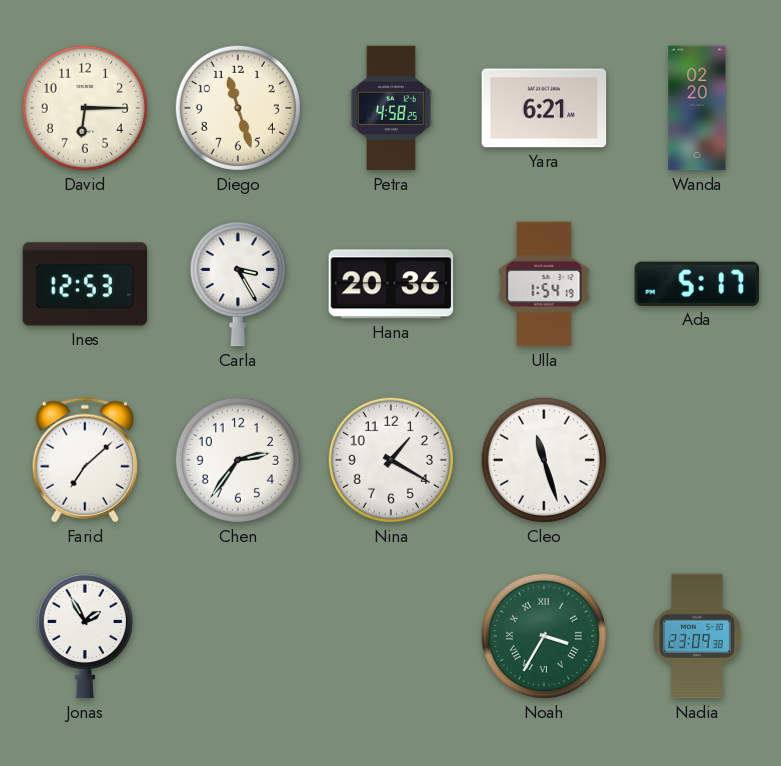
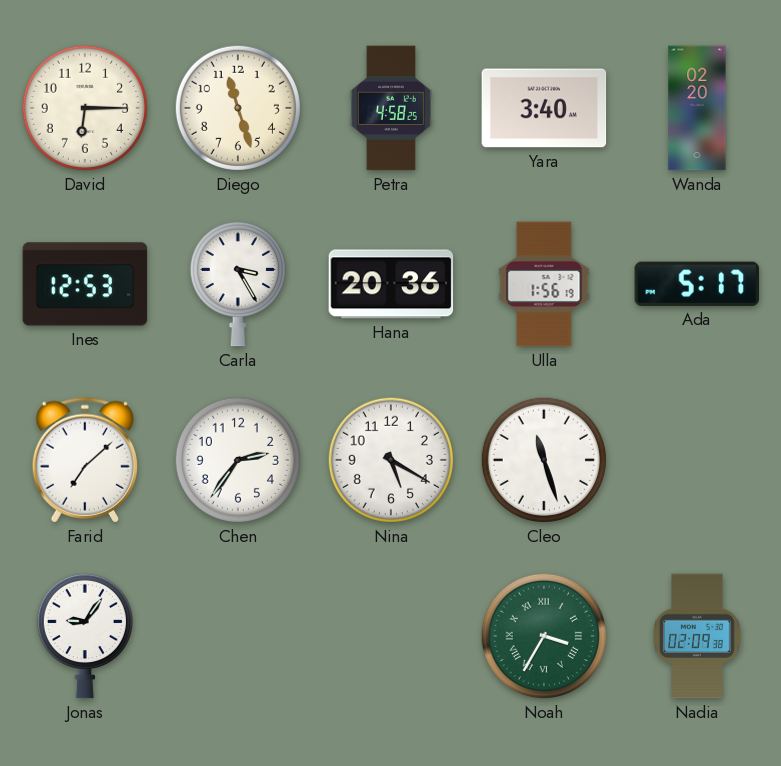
Yara: 6:21 -> 3:40
Ulla: 1:54 -> 1:56
Nina: 1:20 -> 5:20
Jonas: 1:55 -> 9:06
Nadia: 23:09 -> 02:09
